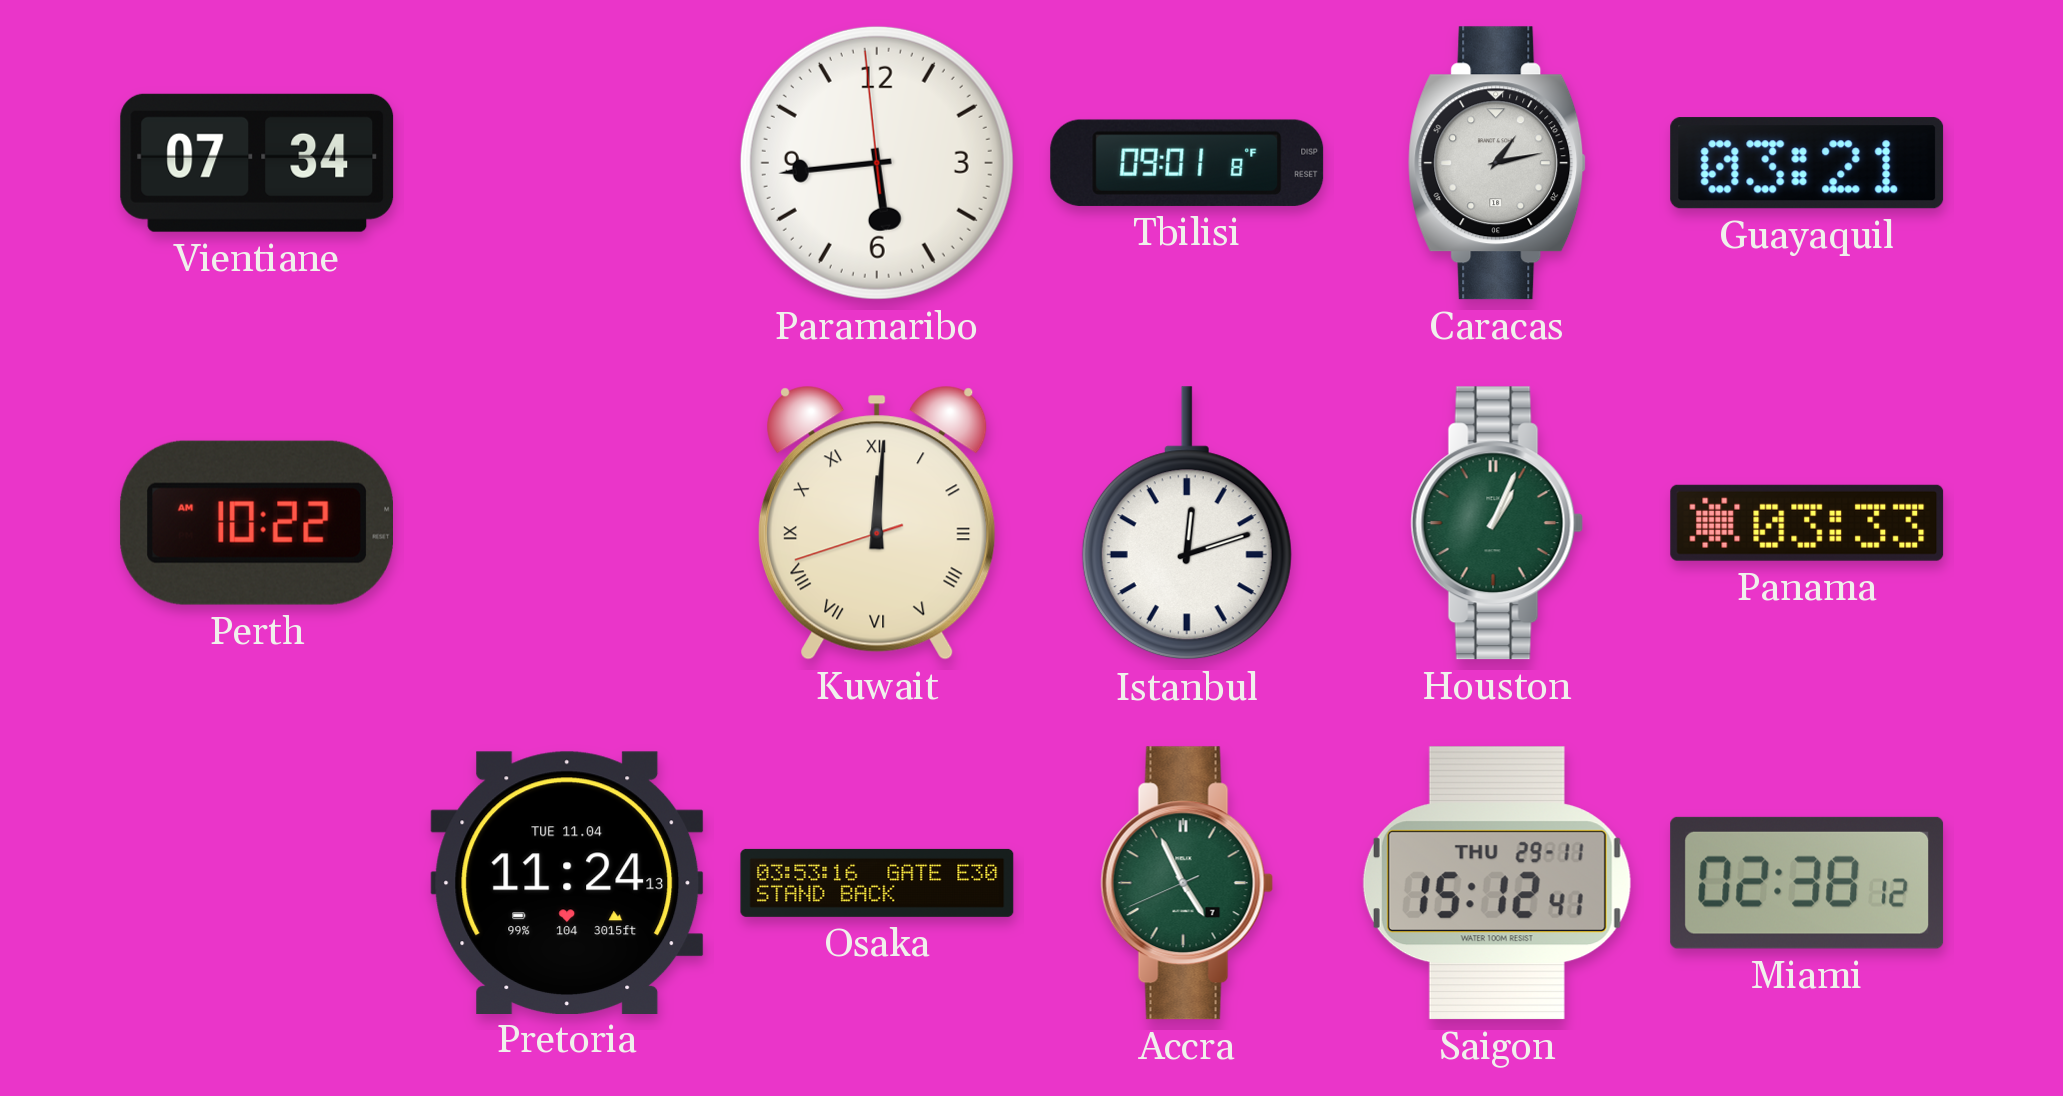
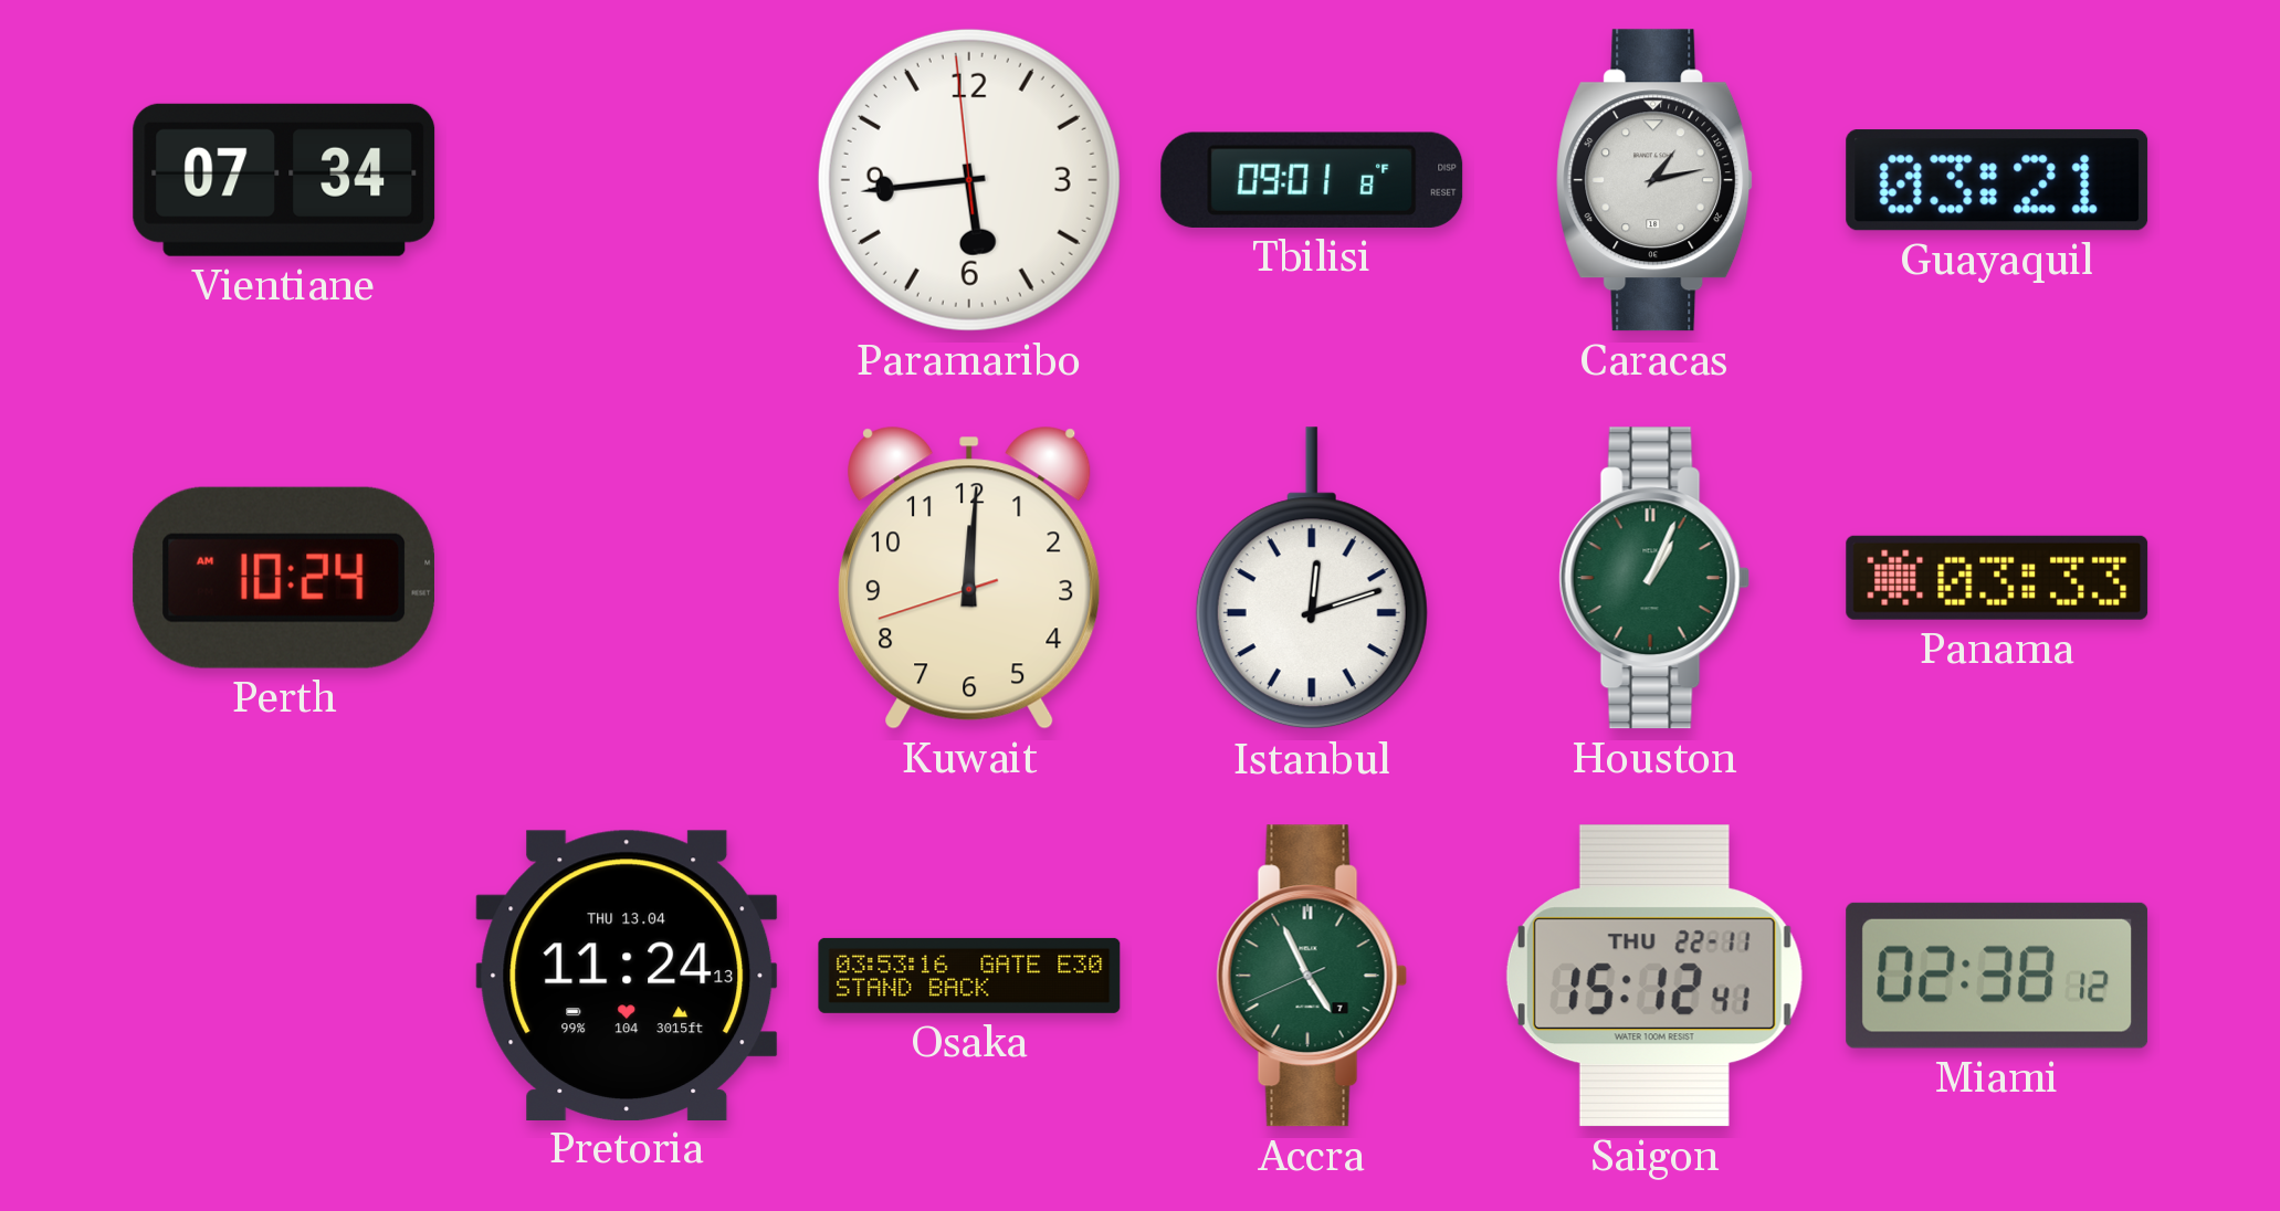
Perth: 10:22 -> 10:24
Kuwait numerals: Roman -> Arabic
Pretoria date: TUE 11.04 -> THU 13.04
Saigon date: THU 29-11 -> THU 22-11
